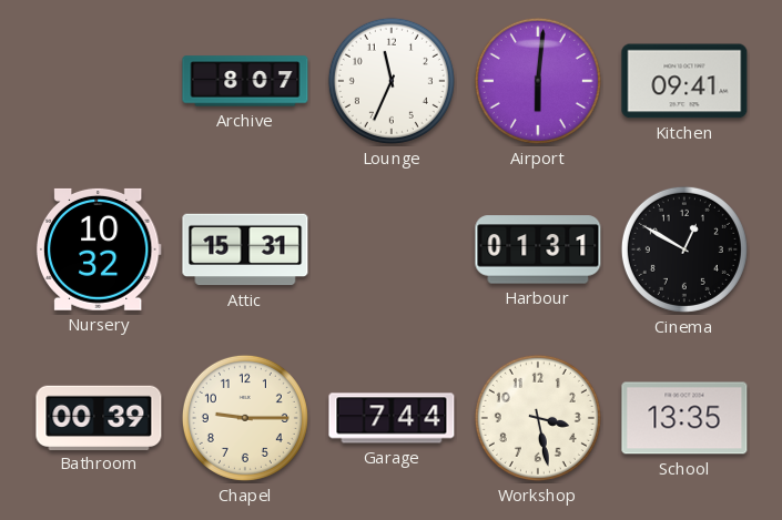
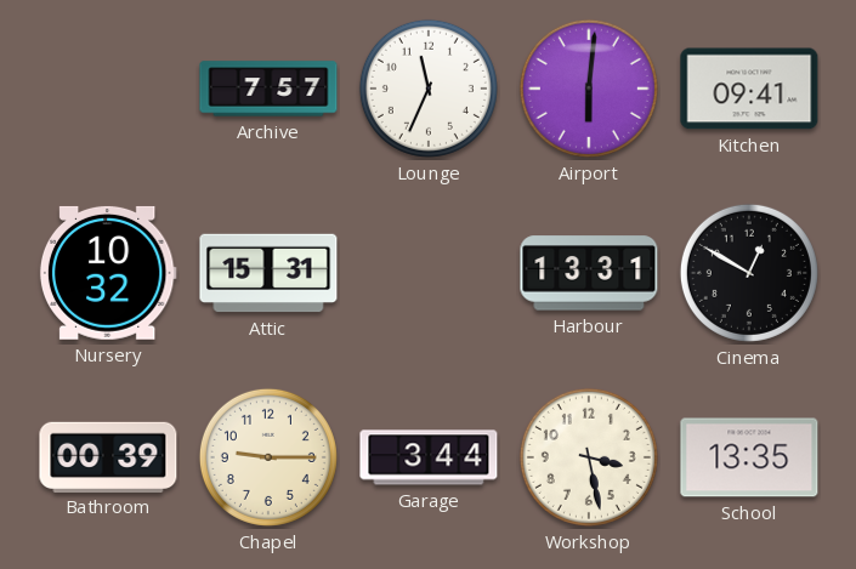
Archive: 8:07 -> 7:57
Harbour: 01:31 -> 13:31
Garage: 7:44 -> 3:44
